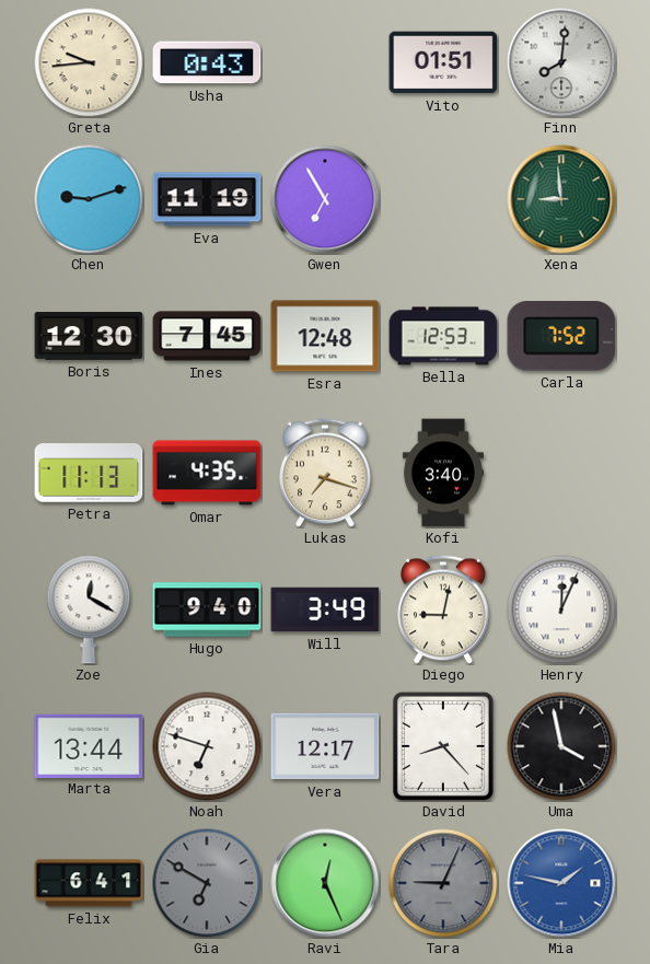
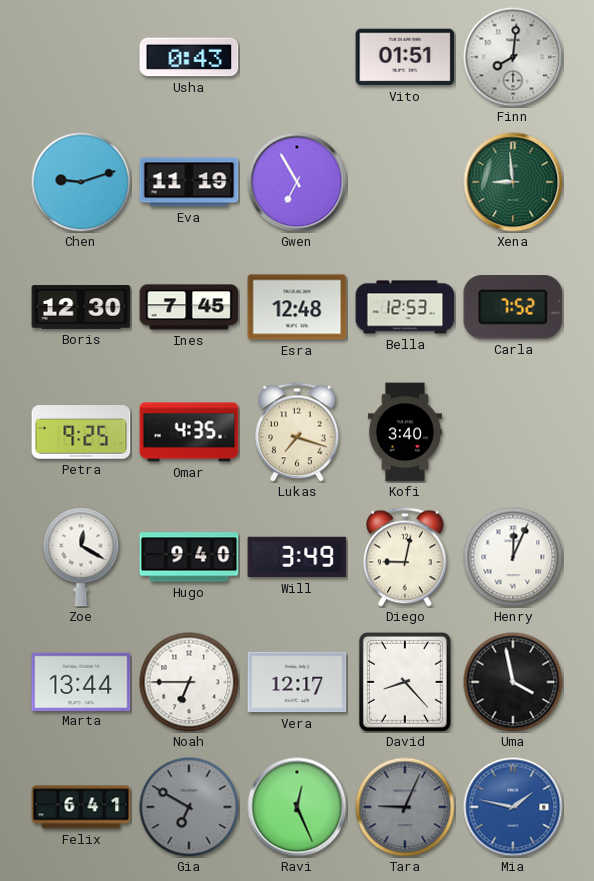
Greta: 9:44 -> none
Petra: 11:13 -> 9:25
Noah: 6:48 -> 6:45
